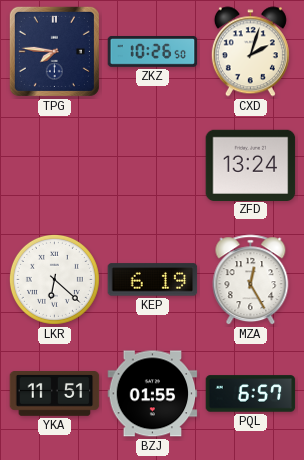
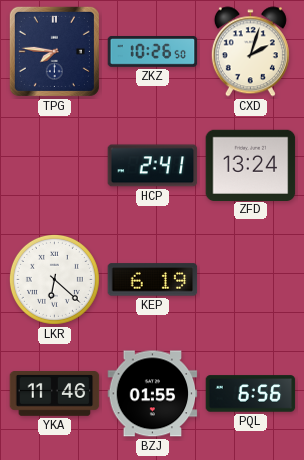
HCP: none -> 2:41
MZA: 12:25 -> none
YKA: 11:51 -> 11:46
PQL: 6:57 -> 6:56
